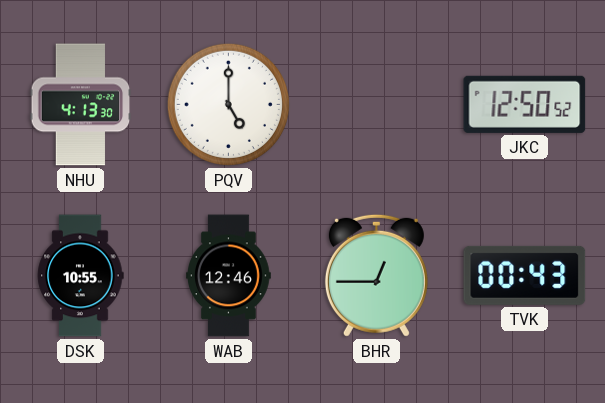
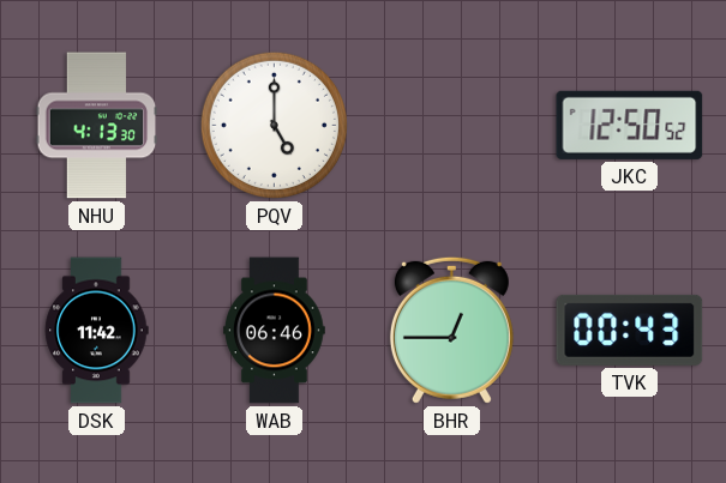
DSK: 10:55 -> 11:42
WAB: 12:46 -> 06:46
